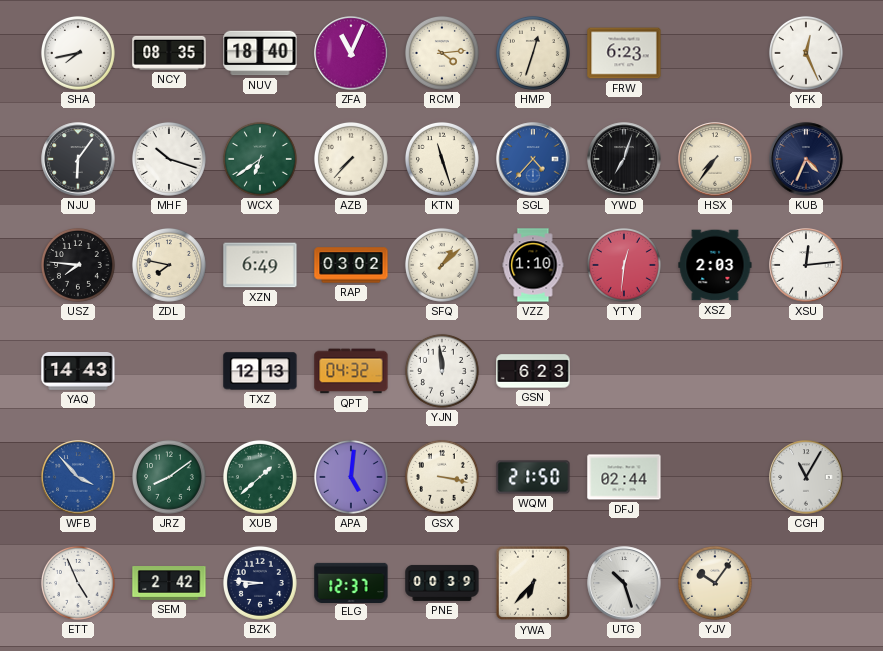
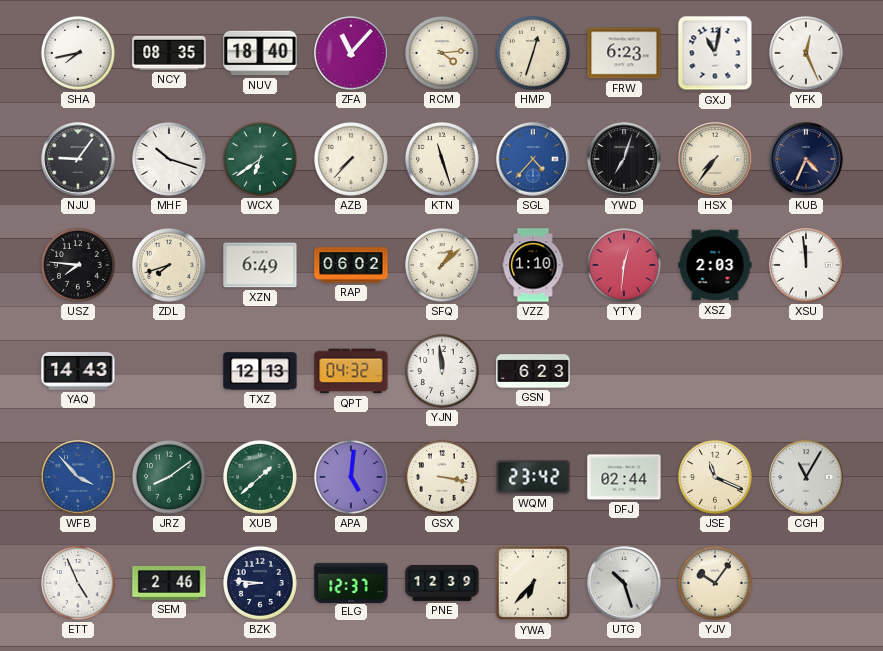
ZFA: 11:04 -> 11:07
GXJ: none -> 11:02
NJU: 6:06 -> 9:06
ZDL: 7:47 -> 7:42
RAP: 03:02 -> 06:02
XSU: 12:14 -> 11:59
WQM: 21:50 -> 23:42
JSE: none -> 11:19
SEM: 2:42 -> 2:46
PNE: 00:39 -> 12:39
